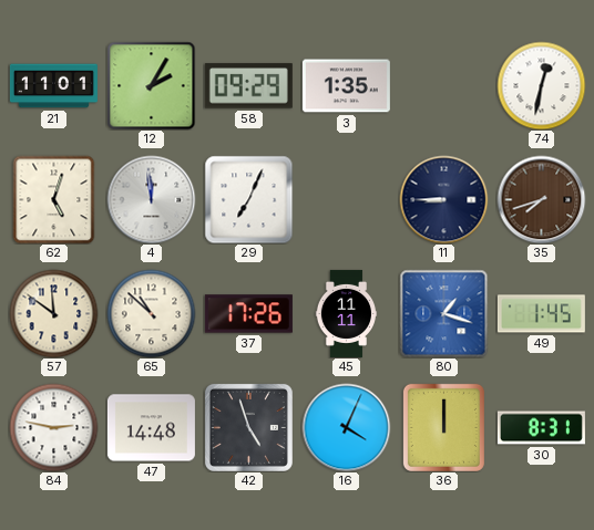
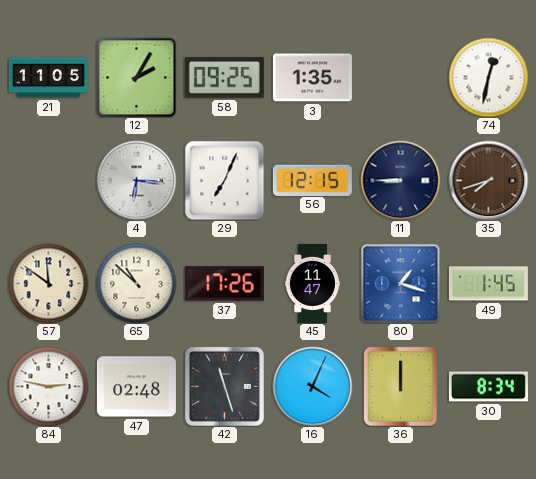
21: 11:01 -> 11:05
58: 09:29 -> 09:25
62: 5:03 -> none
4: 11:59 -> 6:16
56: none -> 12:15
45: 11:11 -> 11:47
47: 14:48 -> 02:48
42: 4:57 -> 11:27
30: 8:31 -> 8:34
